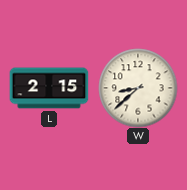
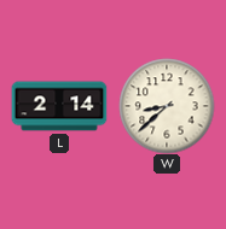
L: 2:15 -> 2:14
